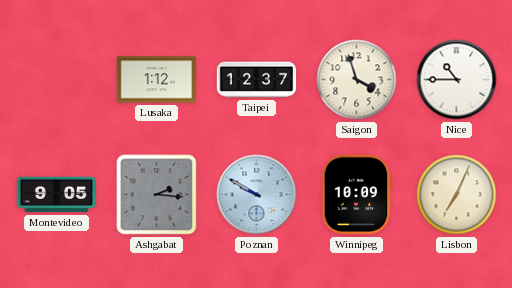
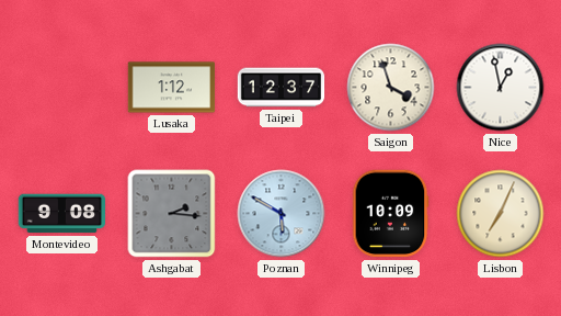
Nice: 10:45 -> 12:58
Montevideo: 9:05 -> 9:08
Poznan: 9:50 -> 5:50
